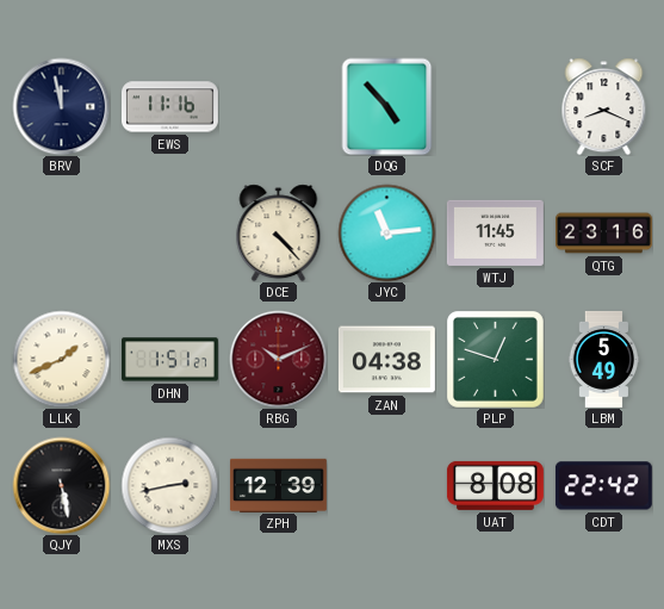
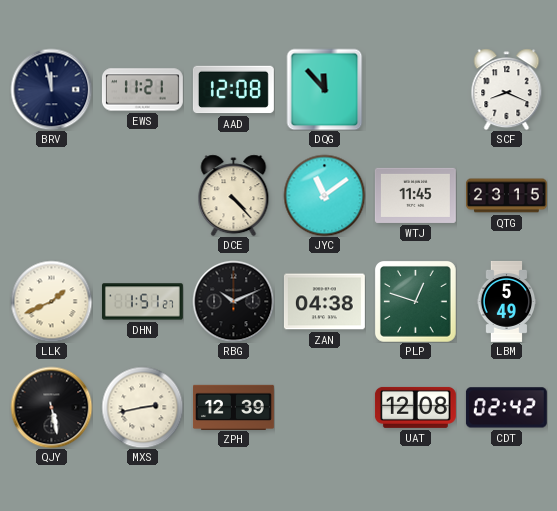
EWS: 11:16 -> 11:21
AAD: none -> 12:08
DQG: 4:53 -> 11:53
JYC: 11:14 -> 11:09
QTG: 23:16 -> 23:15
RBG dial: burgundy -> black
UAT: 8:08 -> 12:08
CDT: 22:42 -> 02:42
